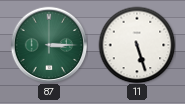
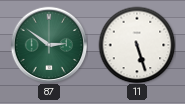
87: 3:15 -> 2:51
